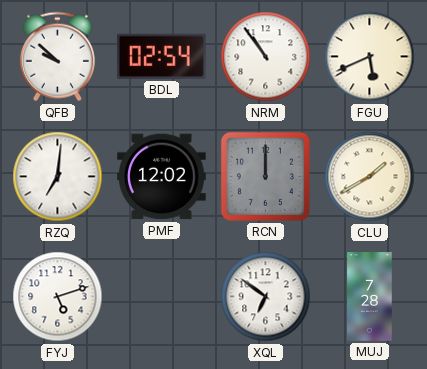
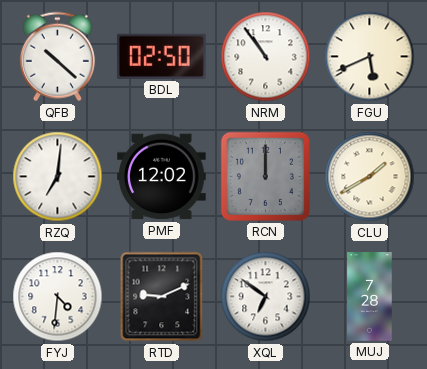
QFB: 9:52 -> 10:22
BDL: 02:54 -> 02:50
FYJ: 5:12 -> 4:31
RTD: none -> 9:11
